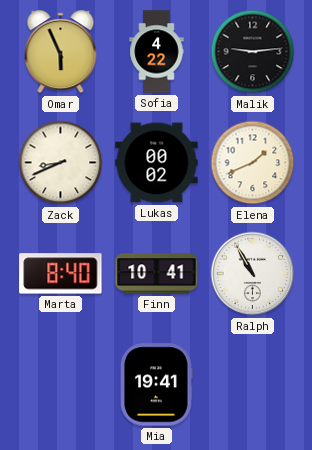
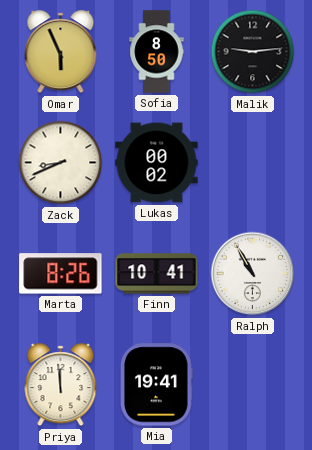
Sofia: 4:22 -> 8:50
Elena: 1:41 -> none
Marta: 8:40 -> 8:26
Priya: none -> 11:59
